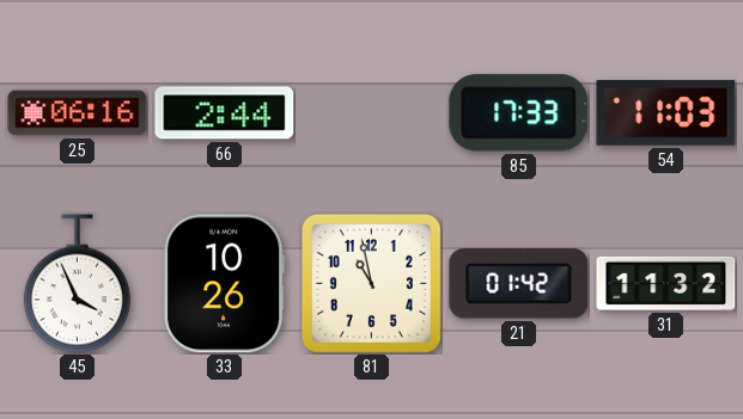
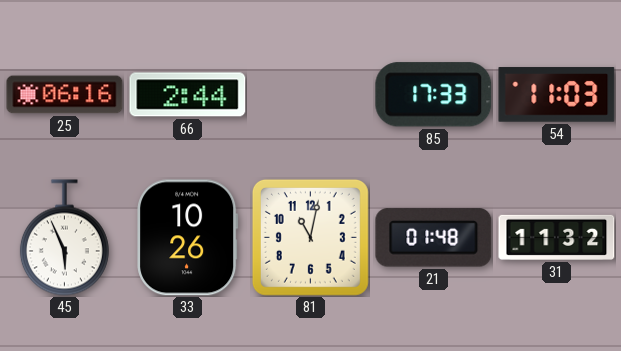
45: 3:56 -> 5:56
81: 10:58 -> 11:02
21: 01:42 -> 01:48
